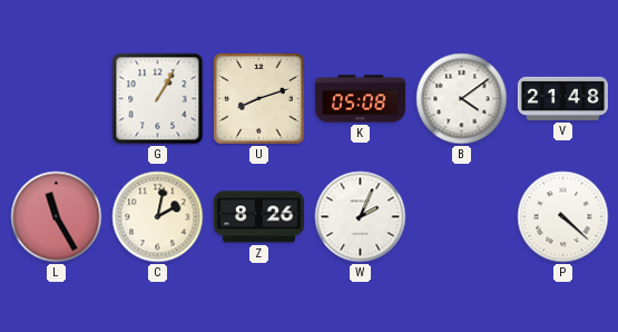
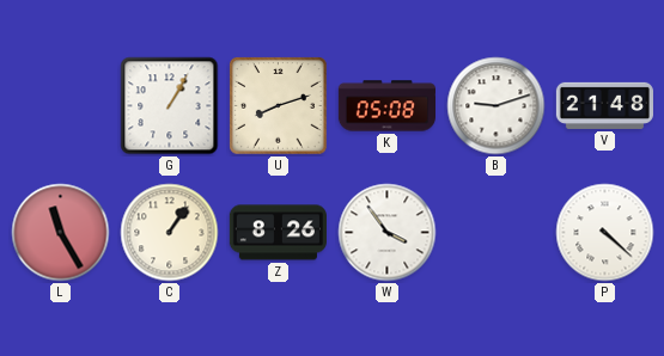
B: 4:09 -> 9:12
C: 2:02 -> 1:06
W: 2:04 -> 3:54
